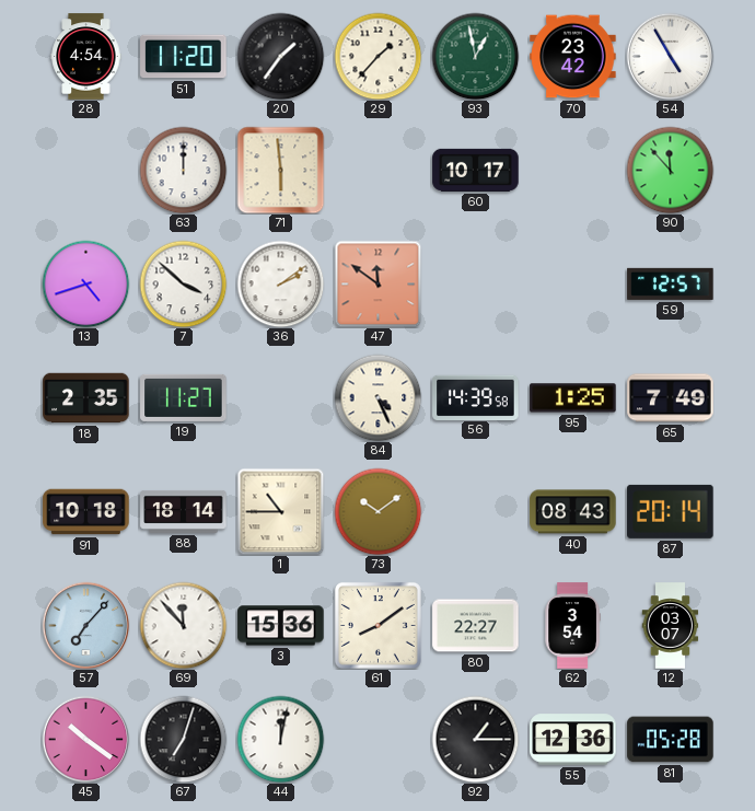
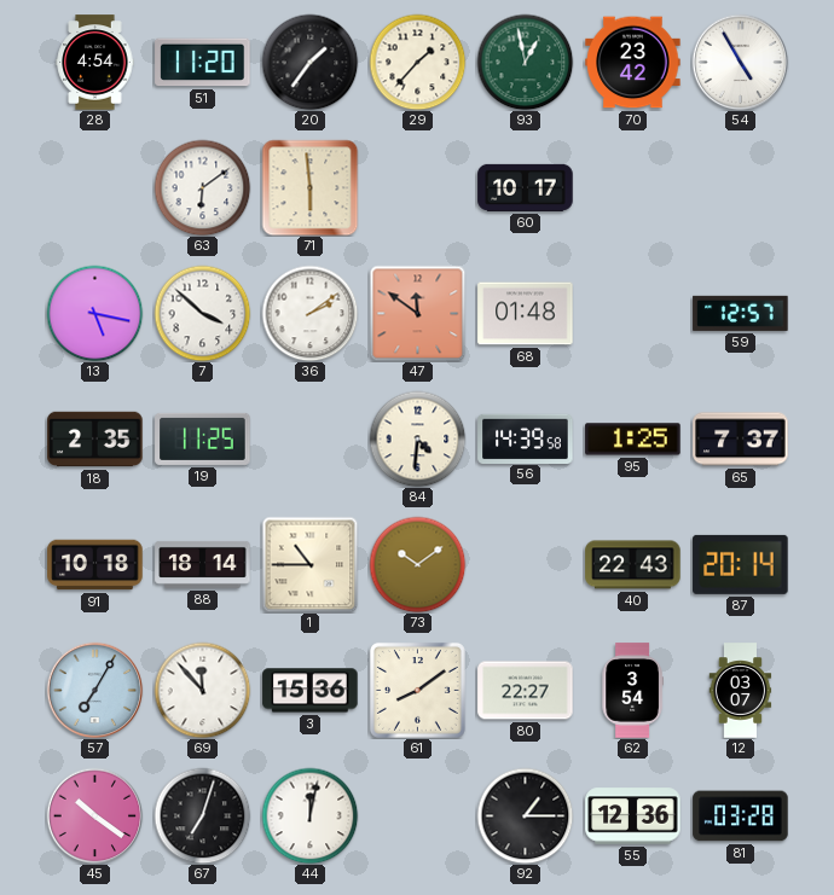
63: 12:00 -> 6:09
90: 11:53 -> none
13: 4:42 -> 5:17
68: none -> 01:48
19: 11:27 -> 11:25
84: 4:26 -> 4:31
65: 7:49 -> 7:37
40: 08:43 -> 22:43
57: 7:07 -> 7:05
81: 05:28 -> 03:28
